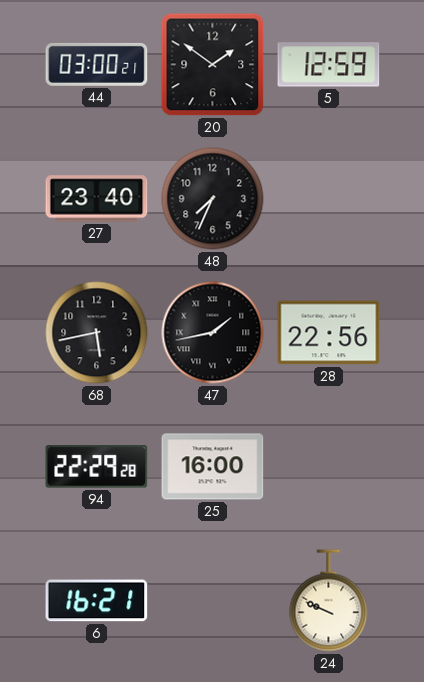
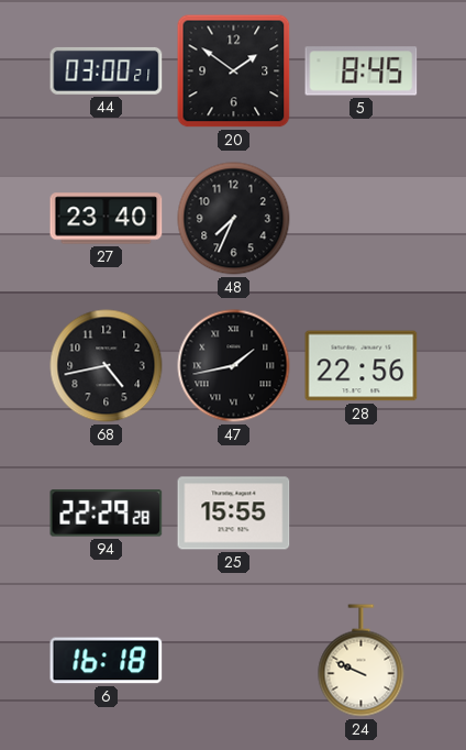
5: 12:59 -> 8:45
68: 5:43 -> 4:43
25: 16:00 -> 15:55
6: 16:21 -> 16:18
